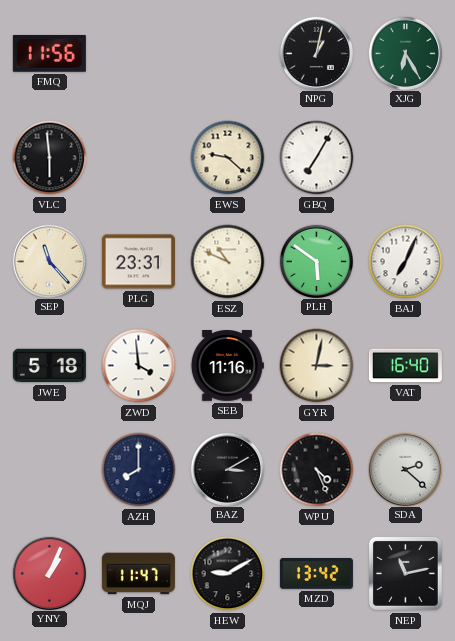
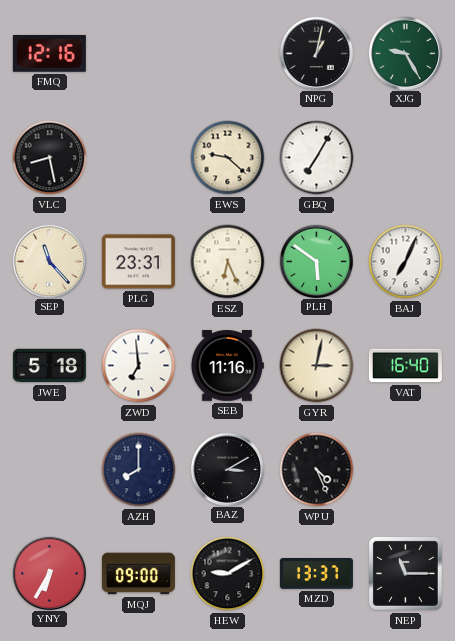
FMQ: 11:56 -> 12:16
XJG: 6:25 -> 9:25
VLC: 5:59 -> 8:28
ESZ: 10:49 -> 6:26
ZWD: 3:59 -> 6:59
SDA: 2:22 -> none
YNY: 1:04 -> 6:35
MQJ: 11:47 -> 09:00
MZD: 13:42 -> 13:37
NEP: 11:13 -> 11:15
